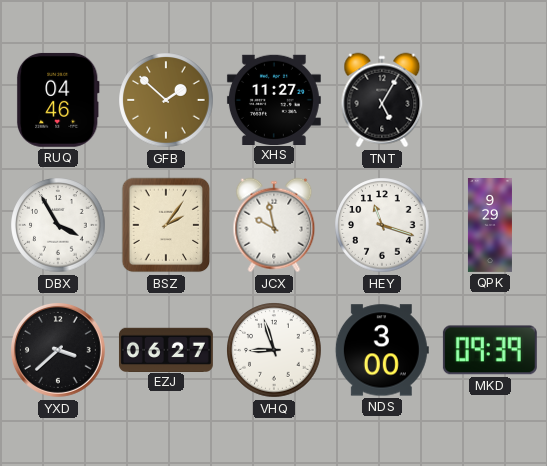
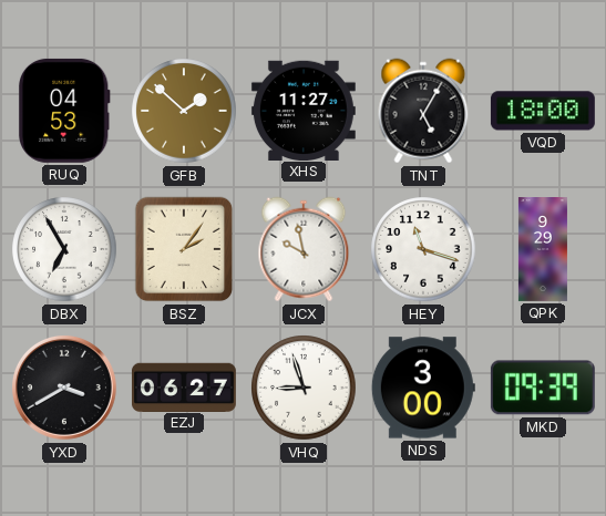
RUQ: 04:46 -> 04:53
VQD: none -> 18:00
DBX: 3:55 -> 6:55
YXD: 3:38 -> 3:40
